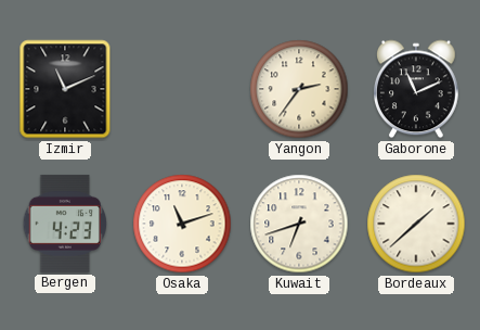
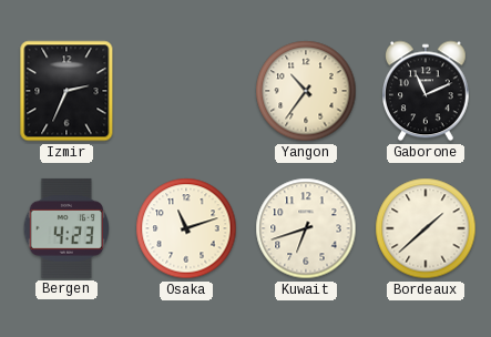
Izmir: 11:11 -> 2:34
Yangon: 2:36 -> 10:36
